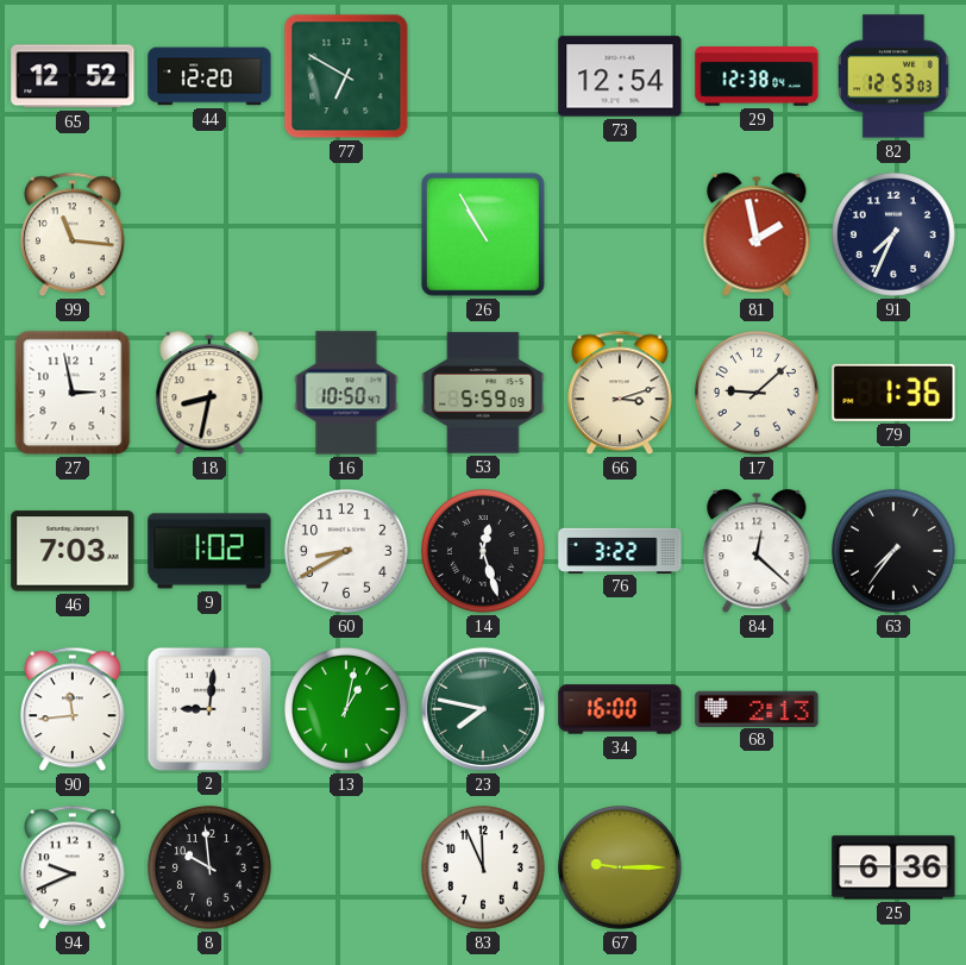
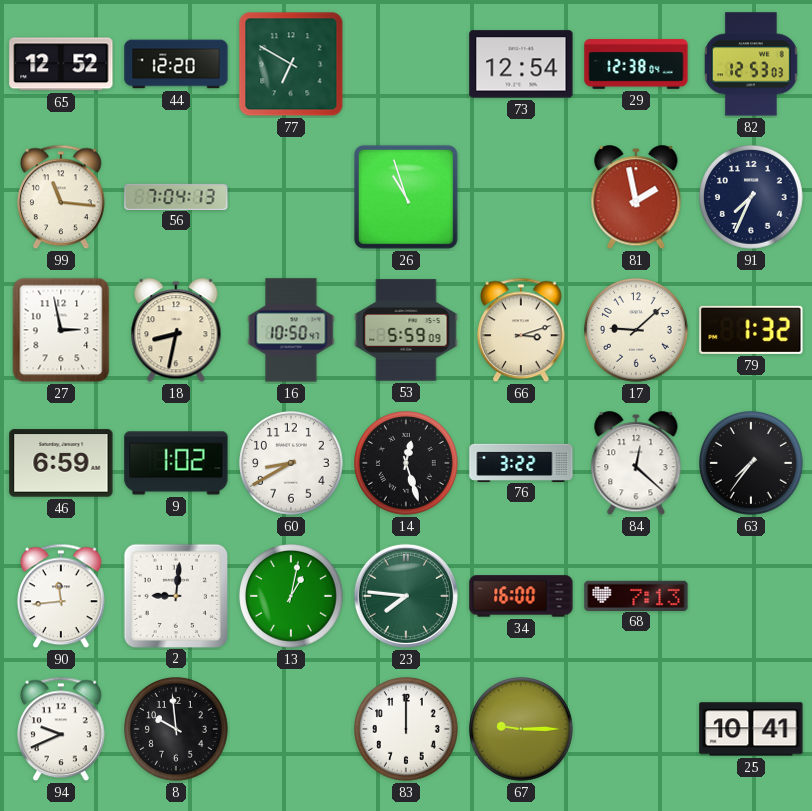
56: none -> 7:04
26: 10:55 -> 10:57
79: 1:36 -> 1:32
46: 7:03 -> 6:59
23: 7:47 -> 7:46
68: 2:13 -> 7:13
83: 11:56 -> 12:00
25: 6:36 -> 10:41
